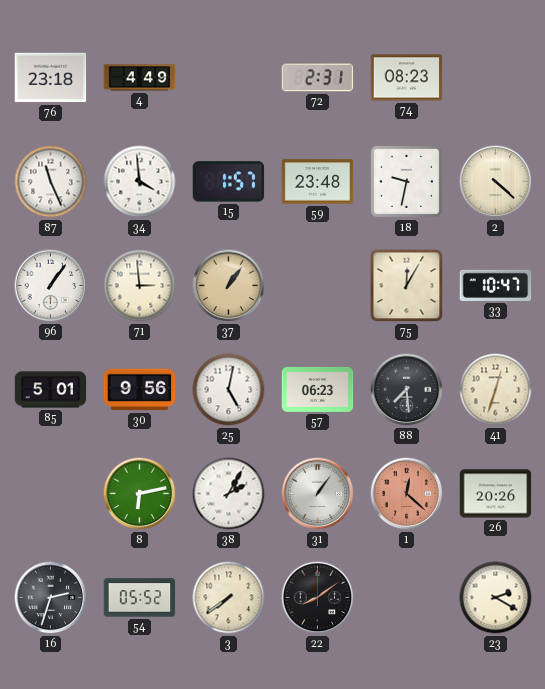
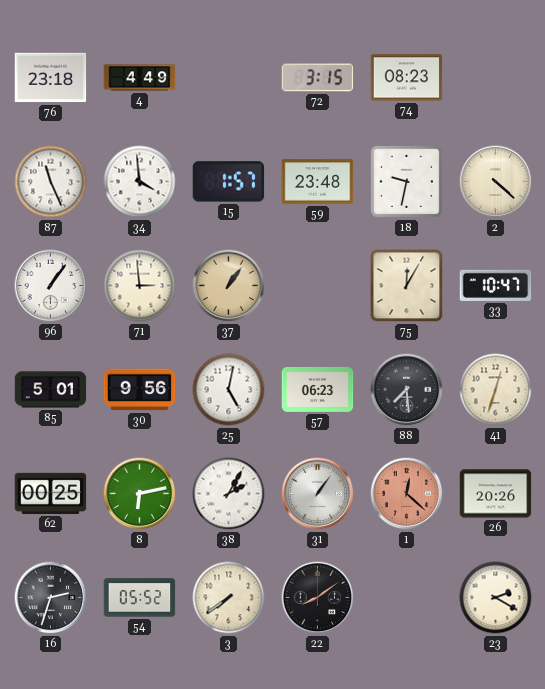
72: 2:31 -> 3:15
62: none -> 00:25
